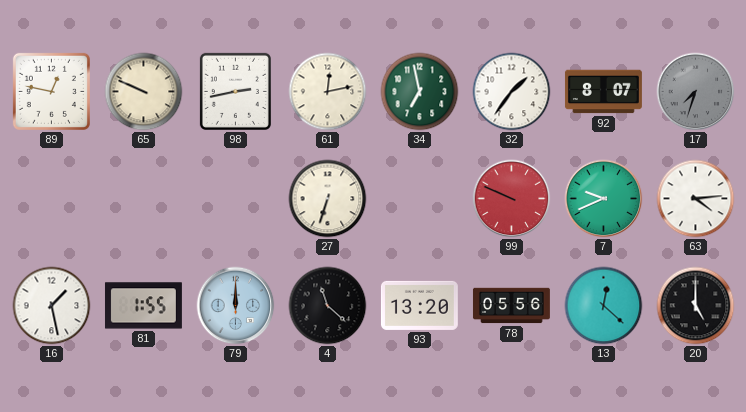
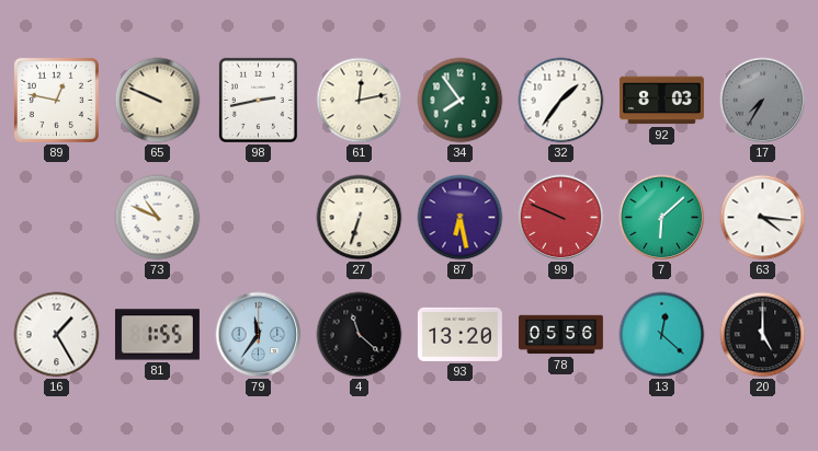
34: 6:58 -> 7:54
92: 8:07 -> 8:03
17: 7:33 -> 7:35
73: none -> 10:49
87: none -> 6:28
7: 9:41 -> 6:08
63: 4:14 -> 4:16
16: 1:28 -> 1:25
79: 12:00 -> 11:36
